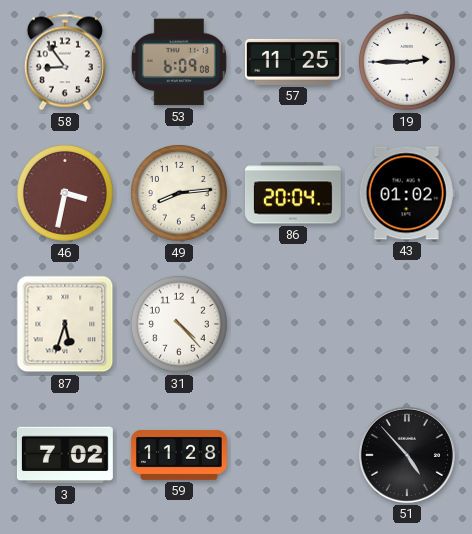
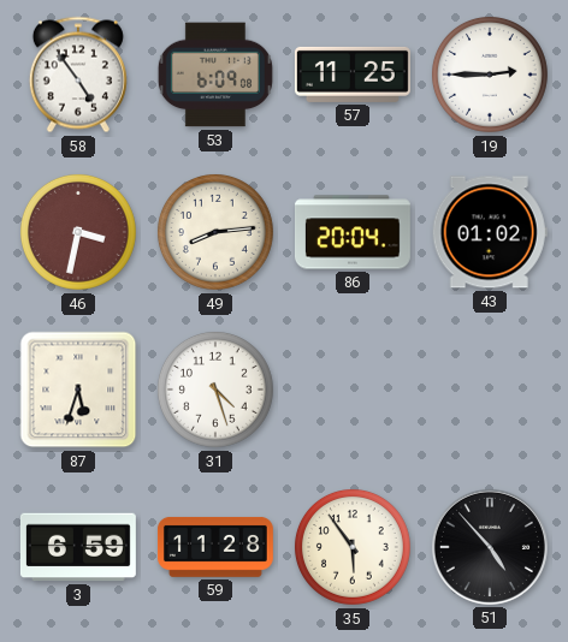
58: 8:54 -> 4:54
31: 4:23 -> 4:27
3: 7:02 -> 6:59
35: none -> 5:54
